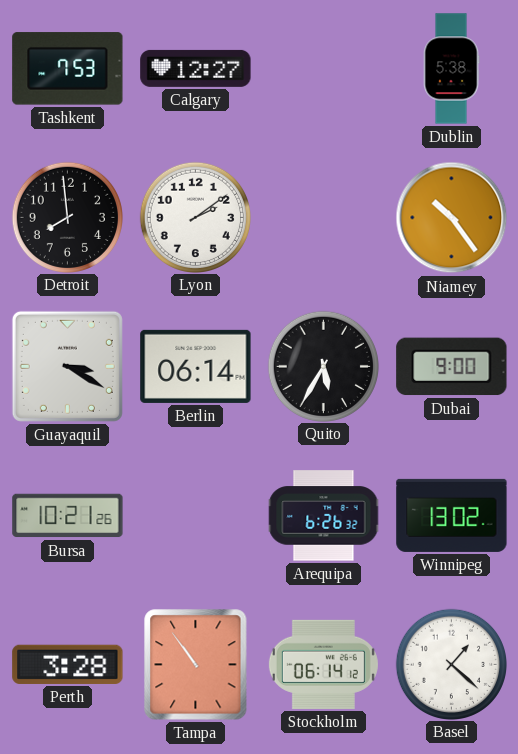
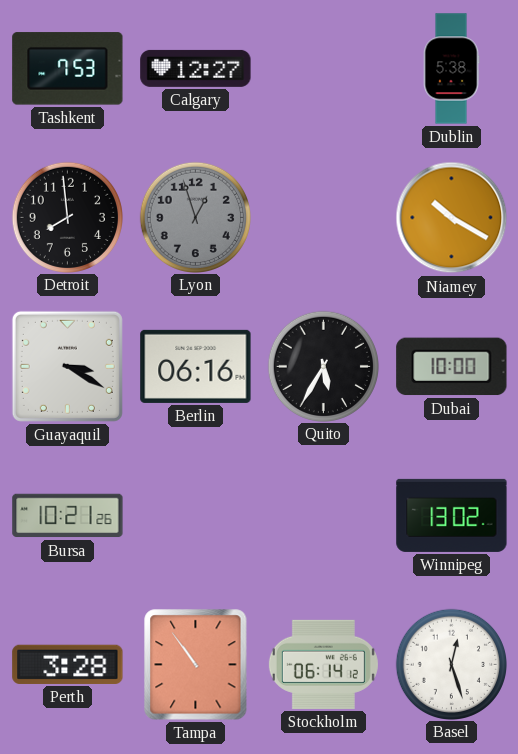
Lyon: 2:09 -> 12:57
Lyon dial: white -> grey
Niamey: 10:24 -> 10:20
Berlin: 06:14 -> 06:16
Dubai: 9:00 -> 10:00
Arequipa: 6:26 -> none
Basel: 1:22 -> 12:27
